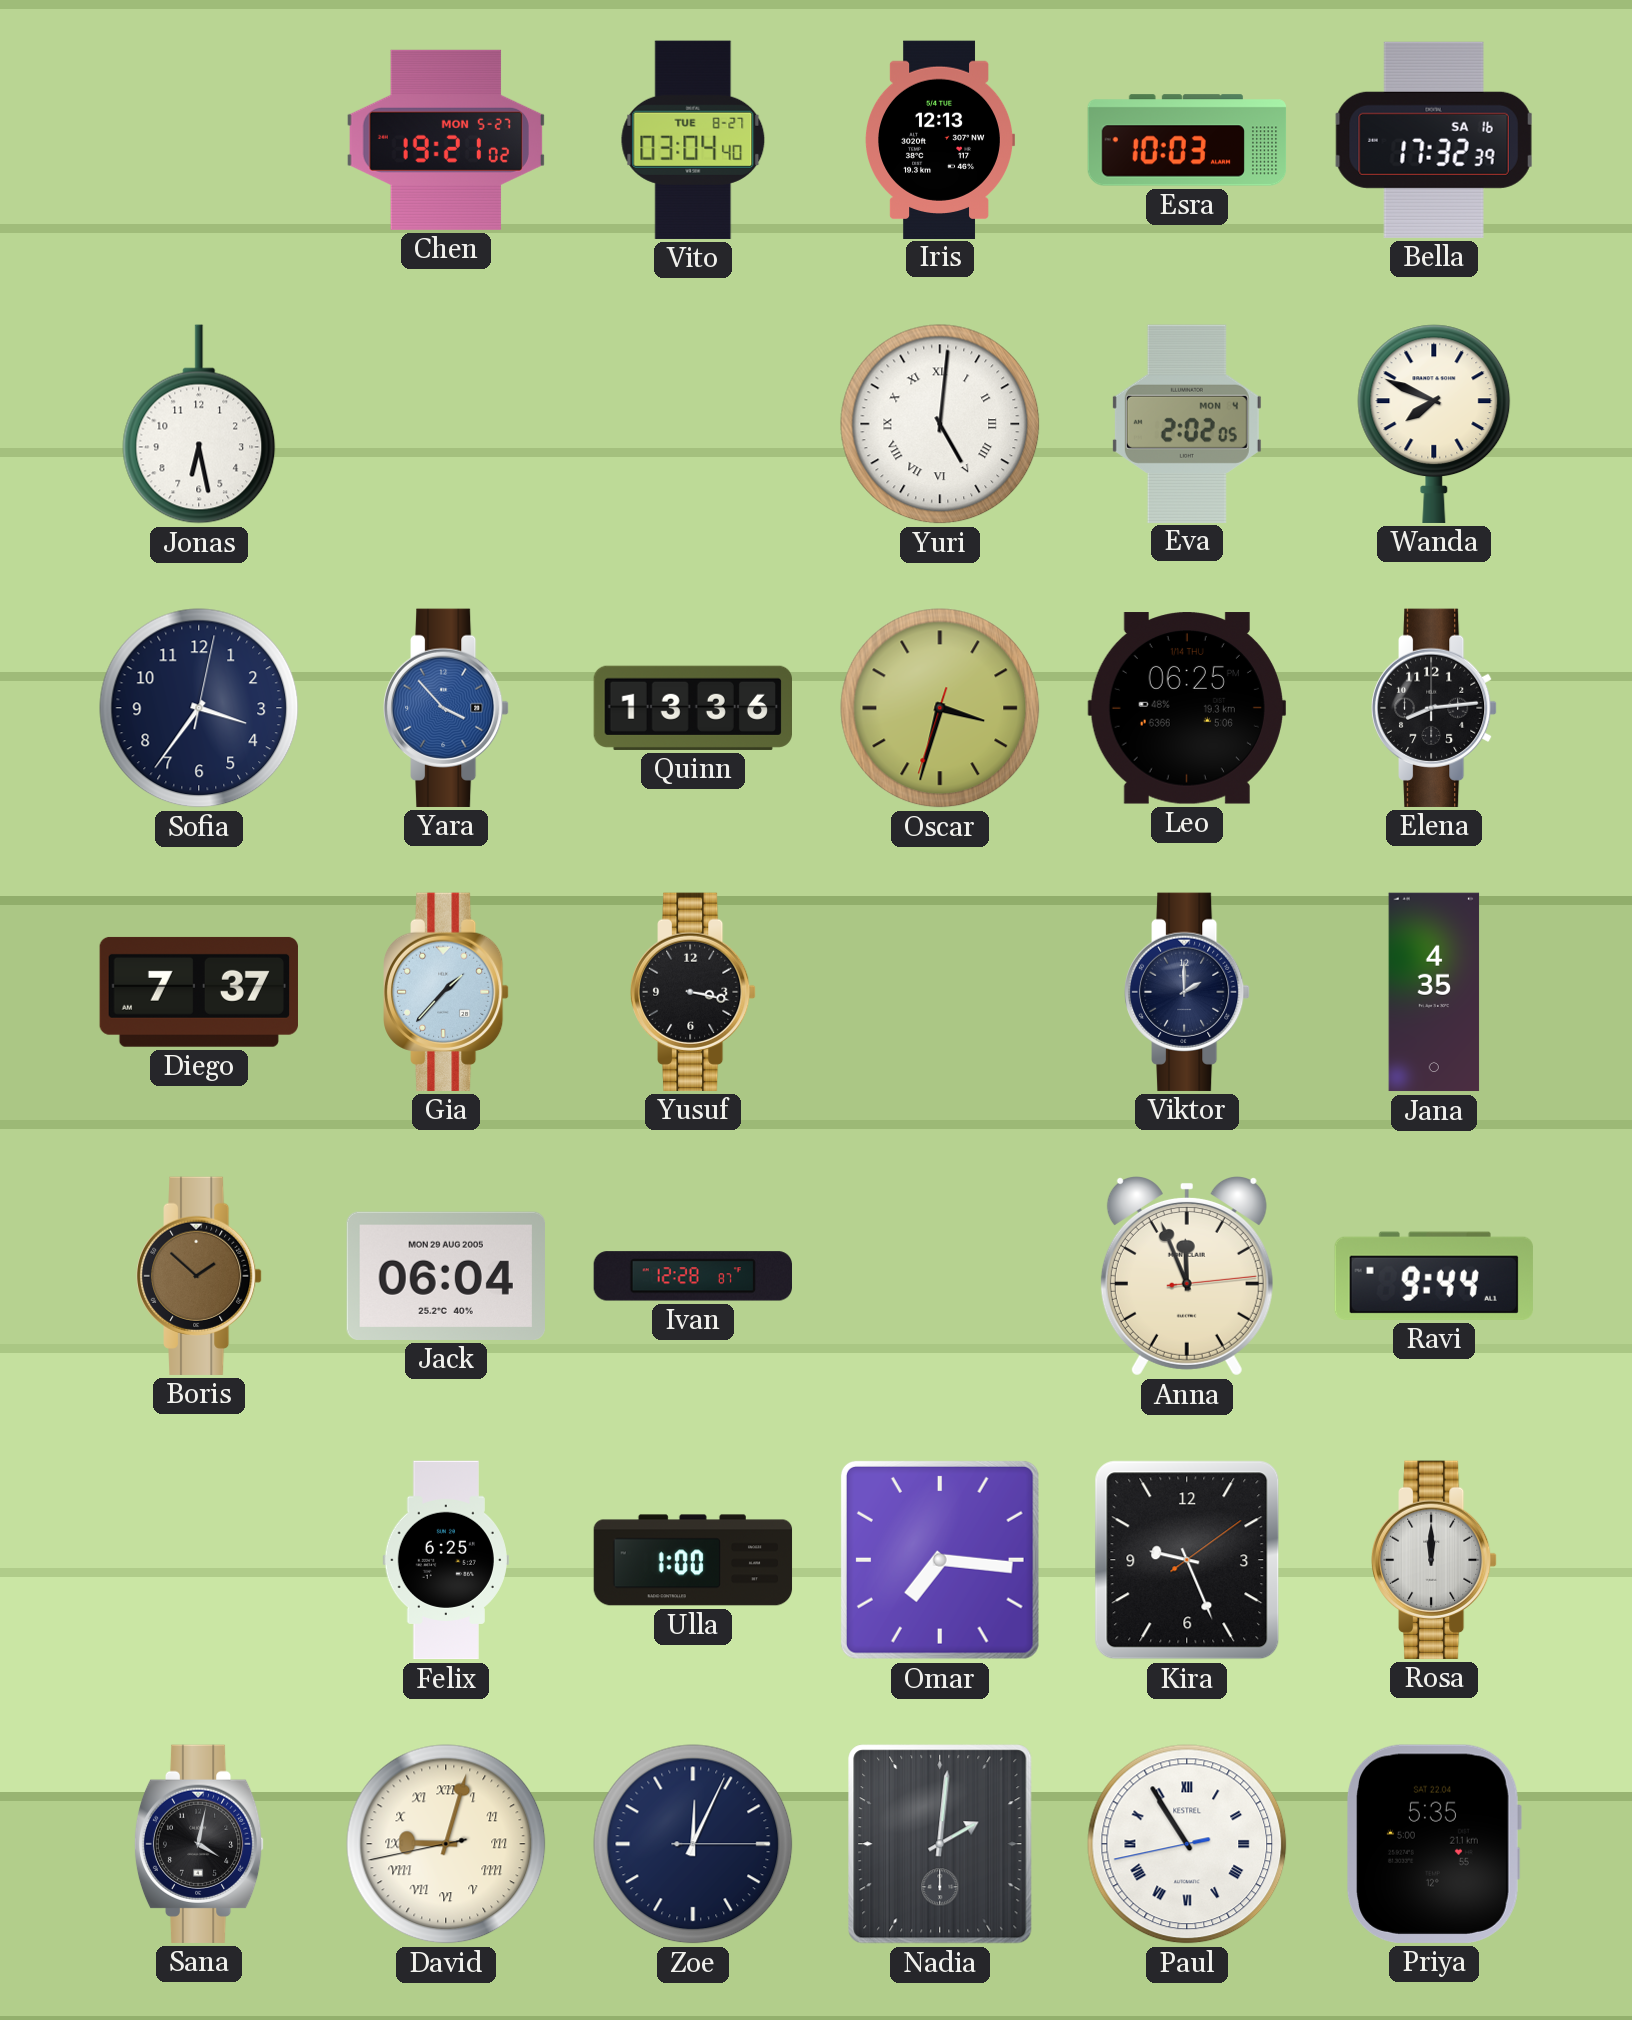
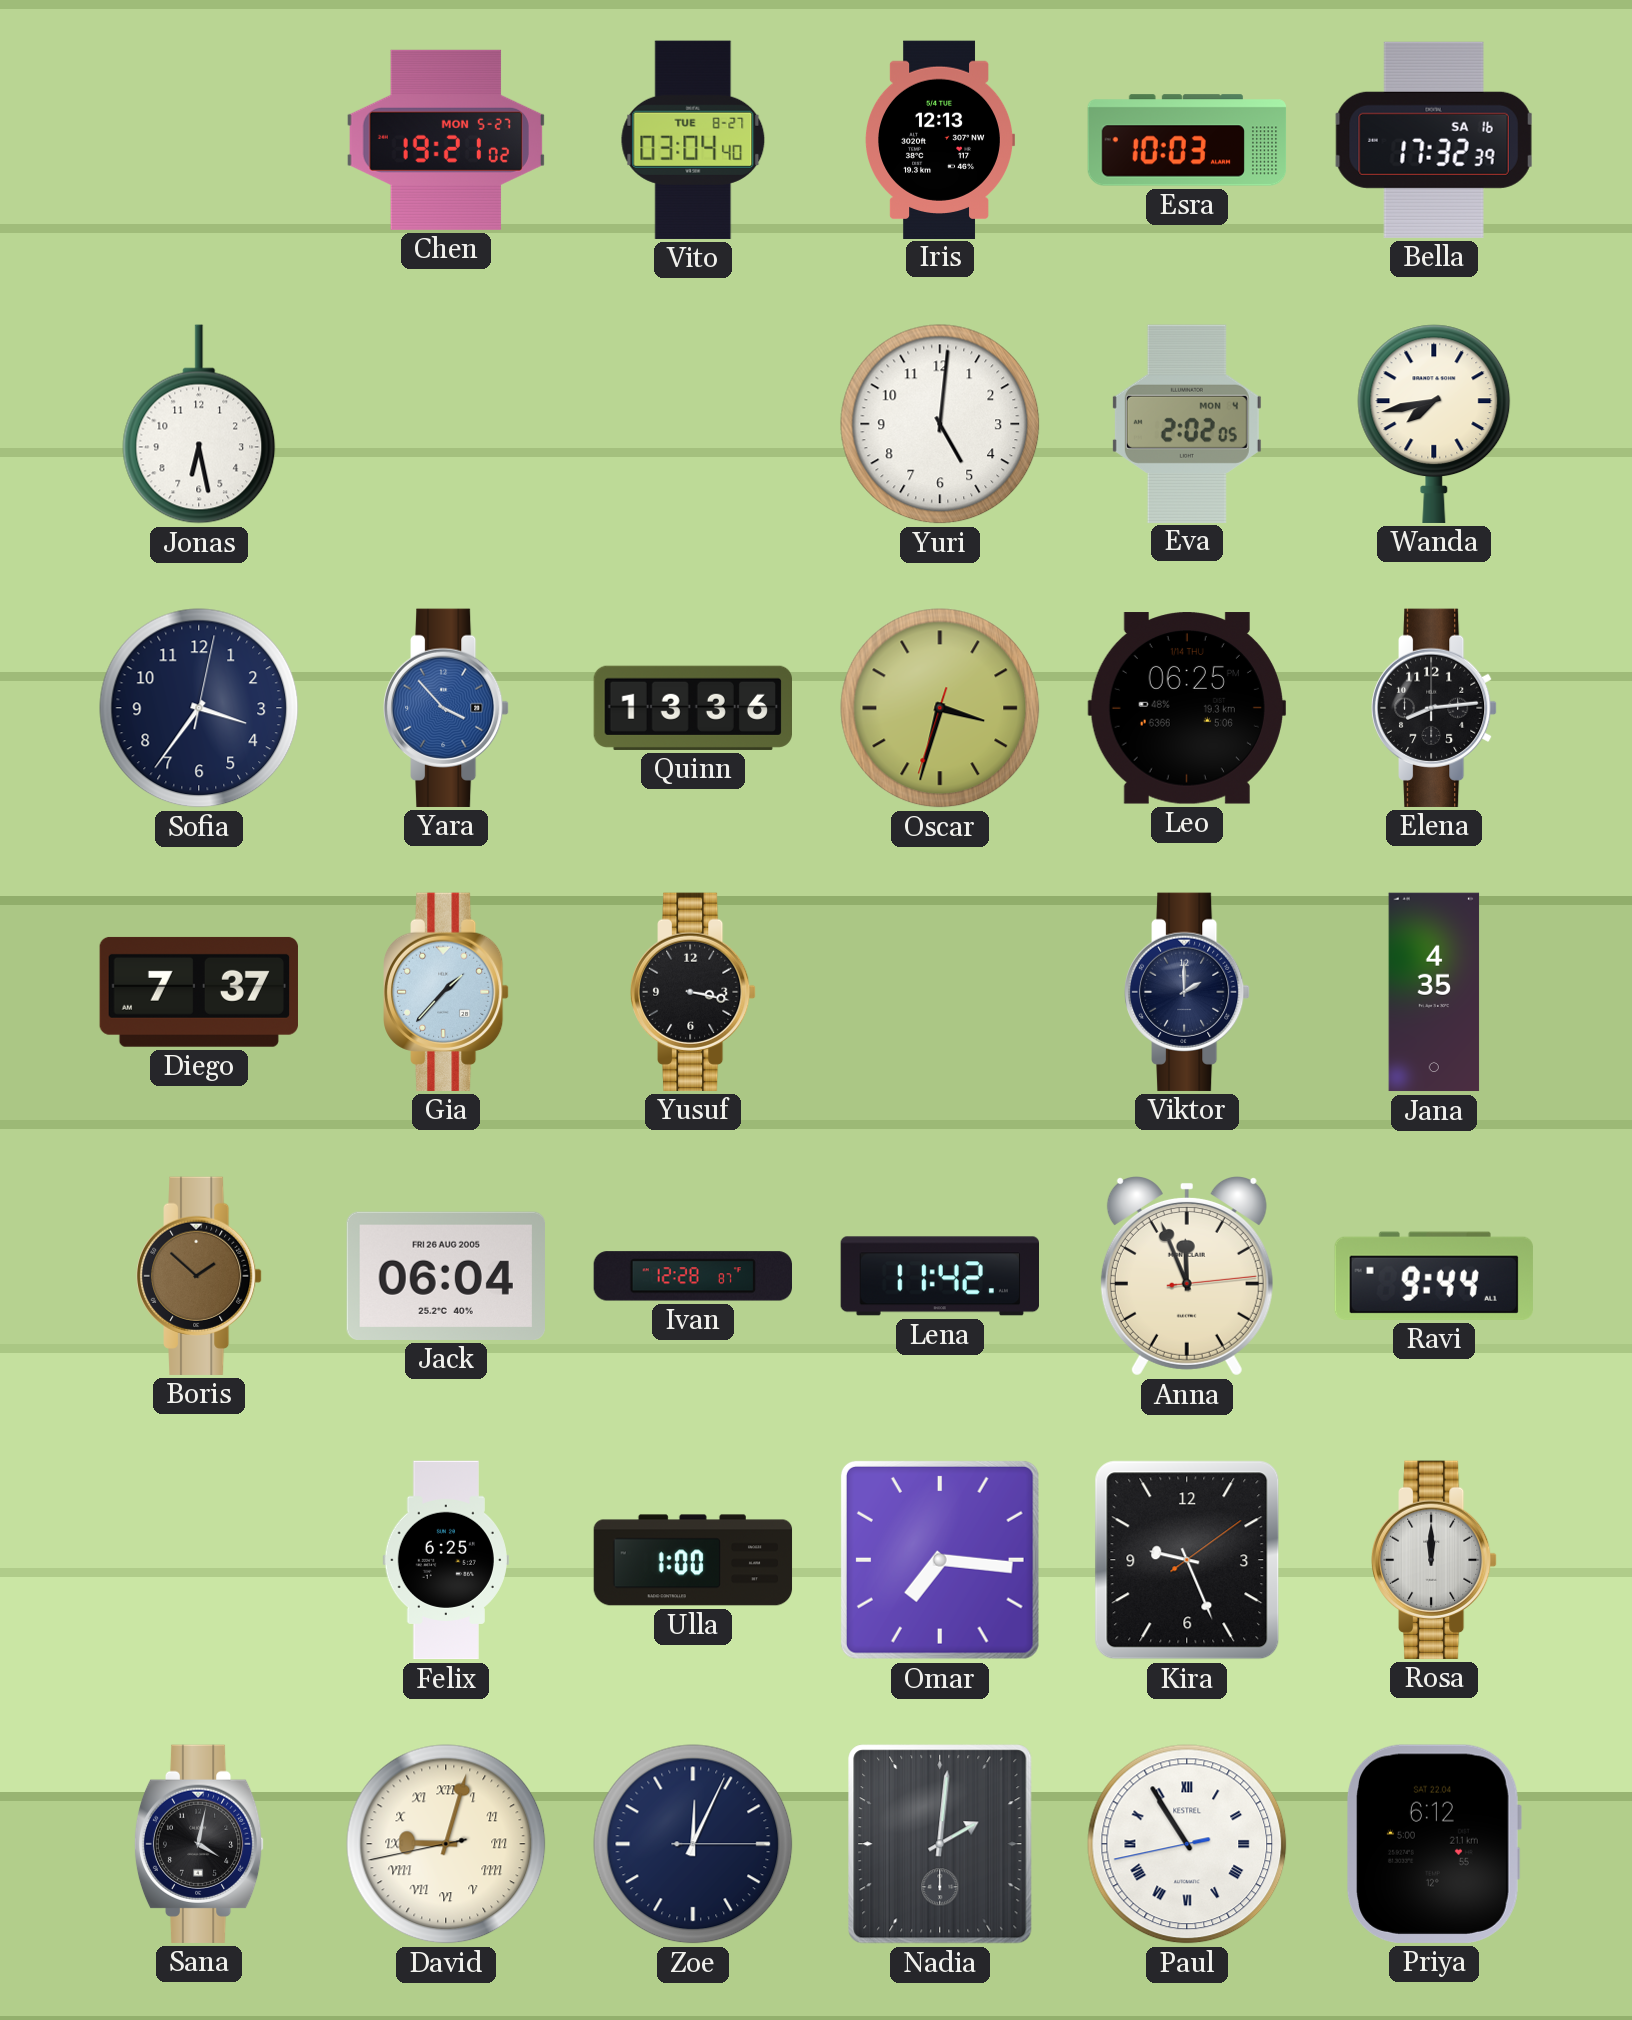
Yuri numerals: Roman -> Arabic
Wanda: 7:49 -> 7:43
Jack date: MON 29 AUG 2005 -> FRI 26 AUG 2005
Lena: none -> 11:42
Priya: 5:35 -> 6:12
